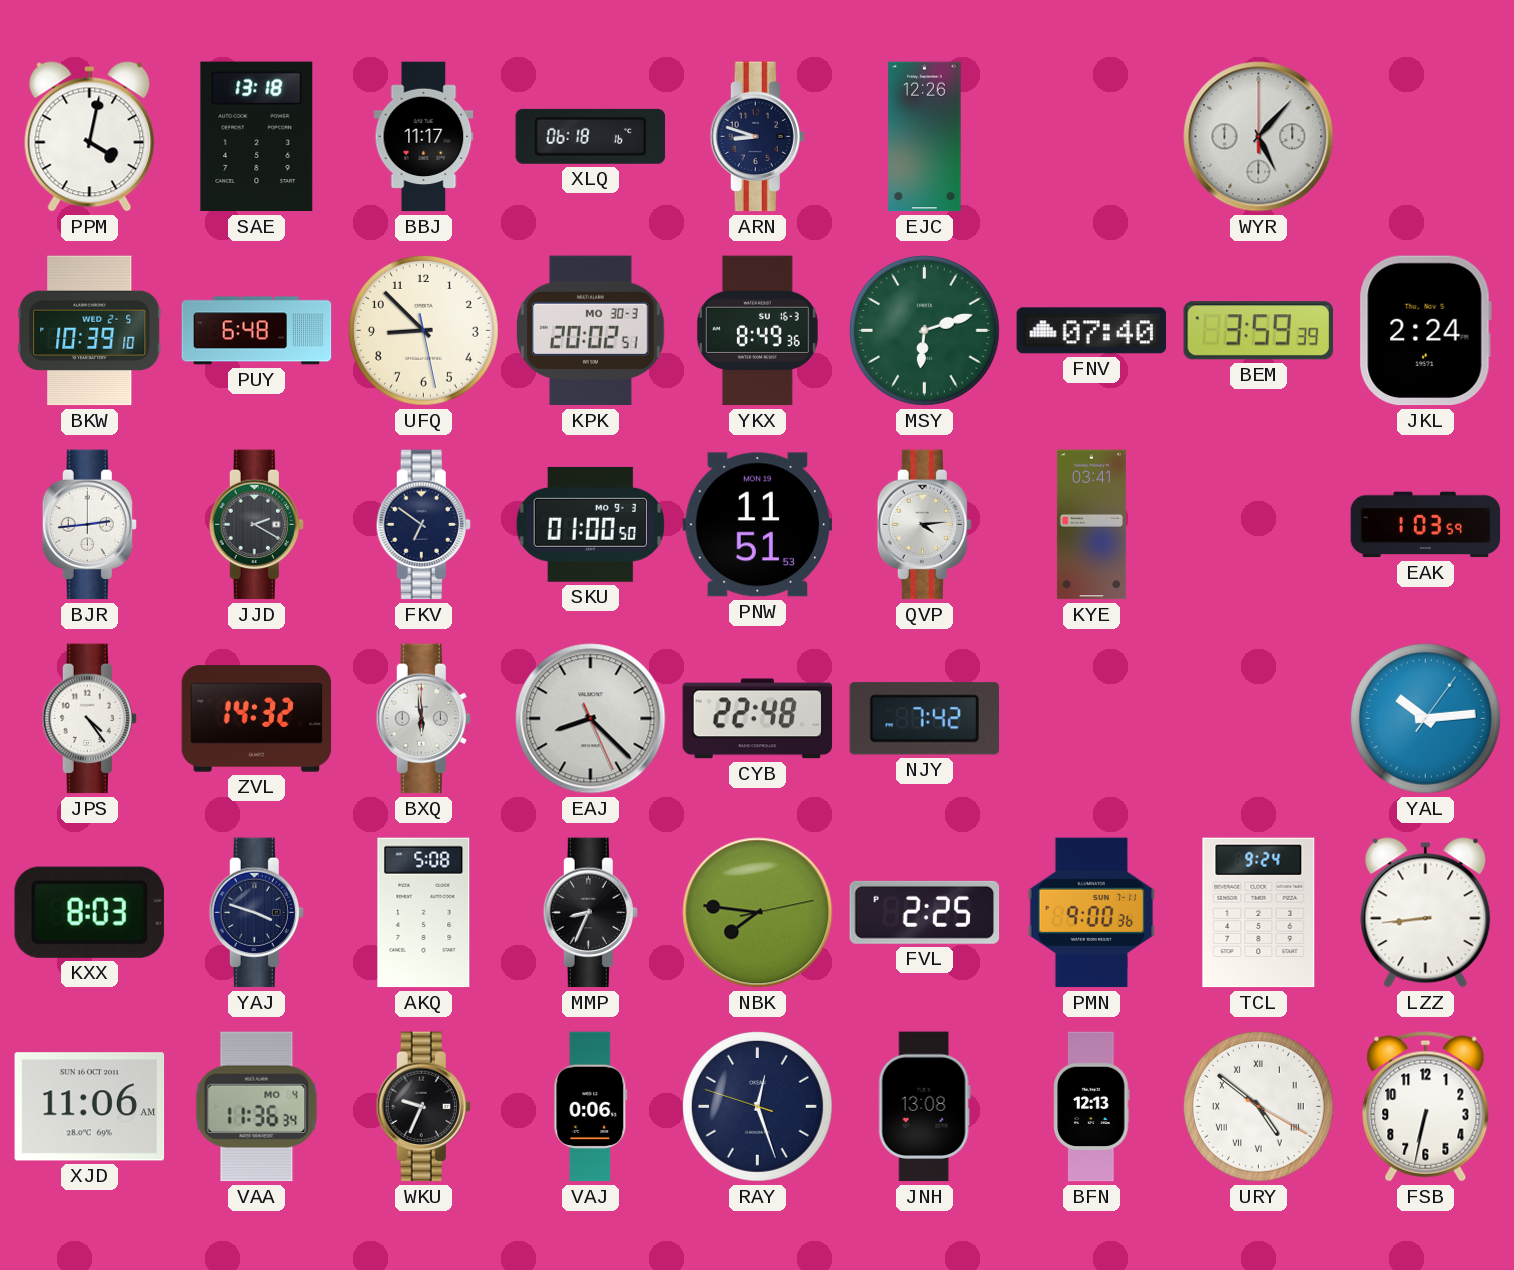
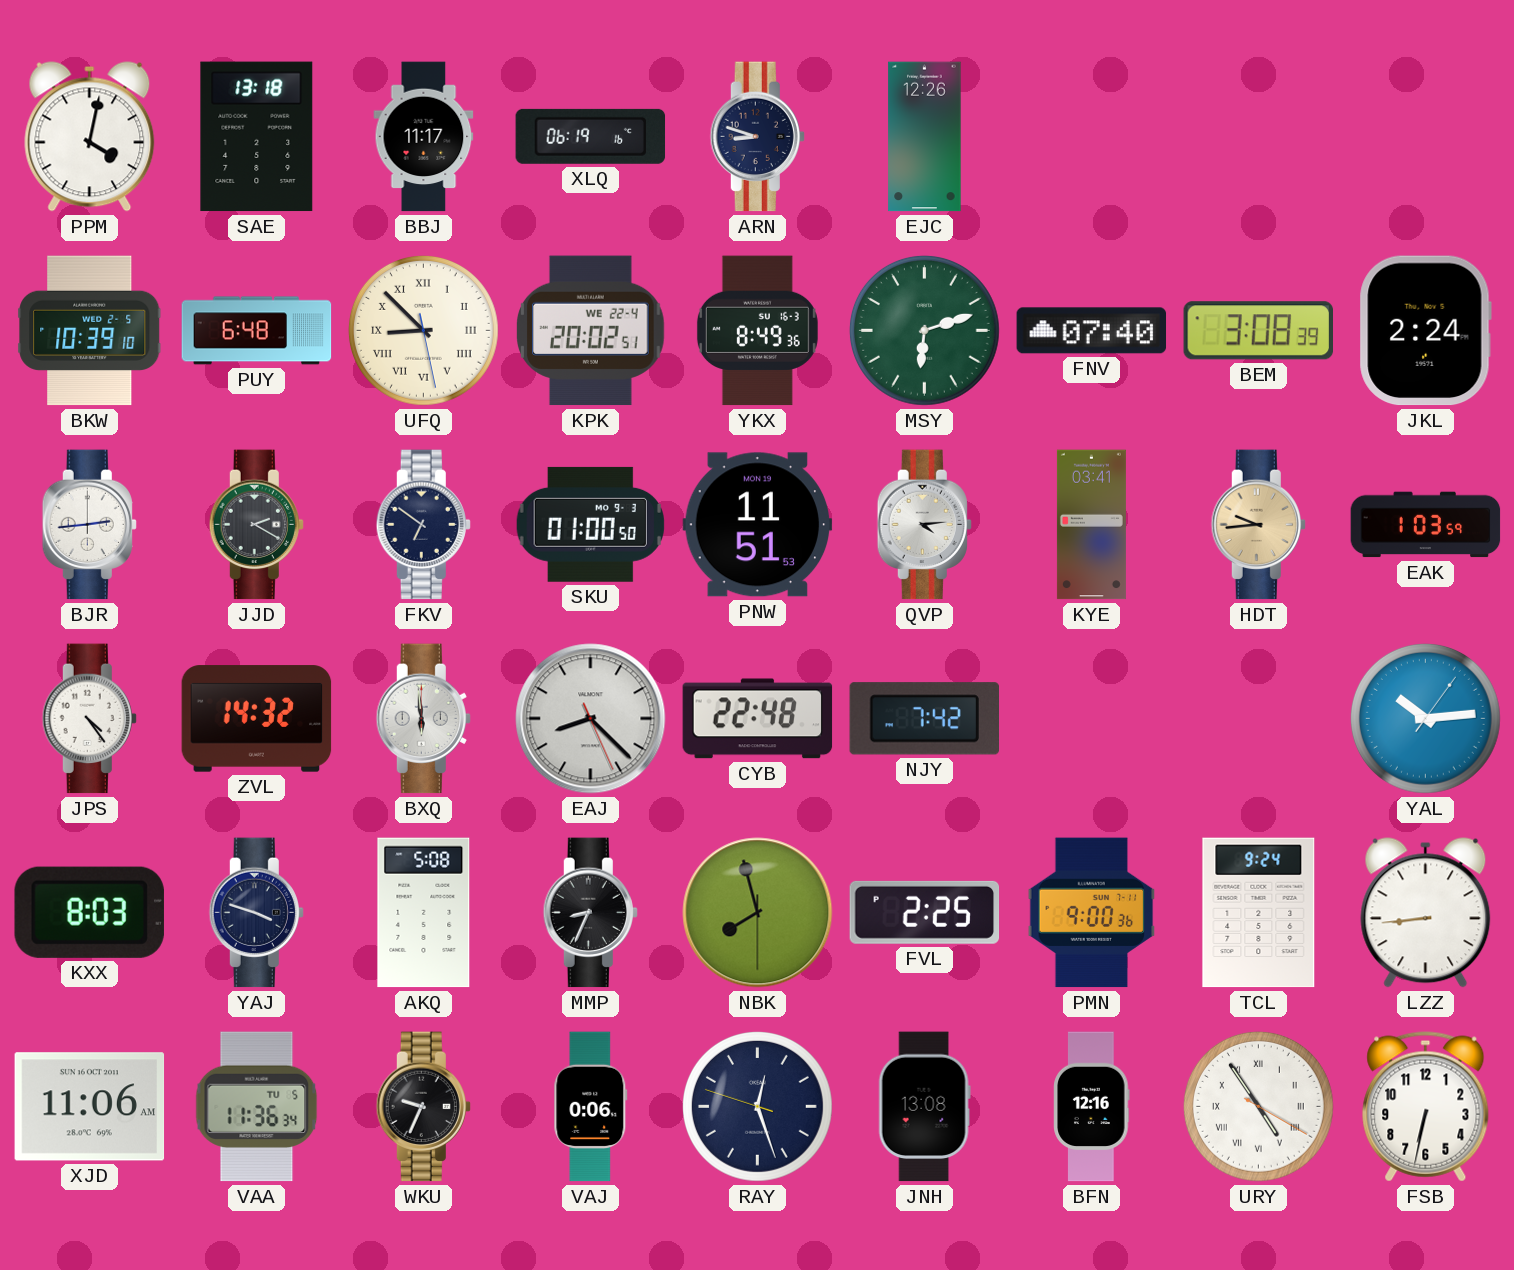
XLQ: 06:18 -> 06:19
WYR: 5:07 -> none
UFQ numerals: Arabic -> Roman
KPK date: MO 30-3 -> WE 22-4
BEM: 3:59 -> 3:08
HDT: none -> 9:44
NBK: 7:46 -> 7:57
VAA date: MO 4 -> TU 5
BFN: 12:13 -> 12:16
URY: 4:51 -> 4:54
